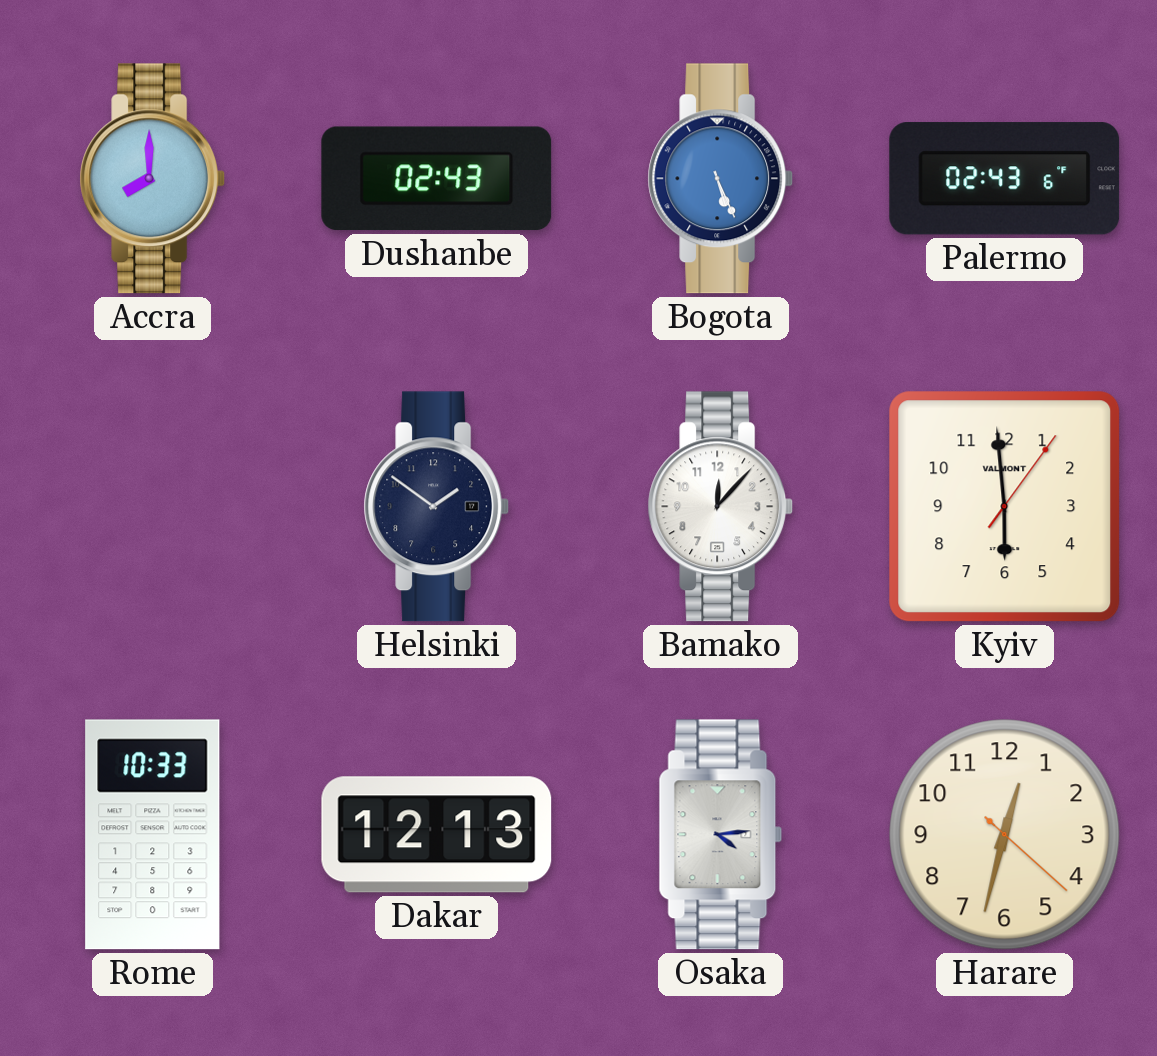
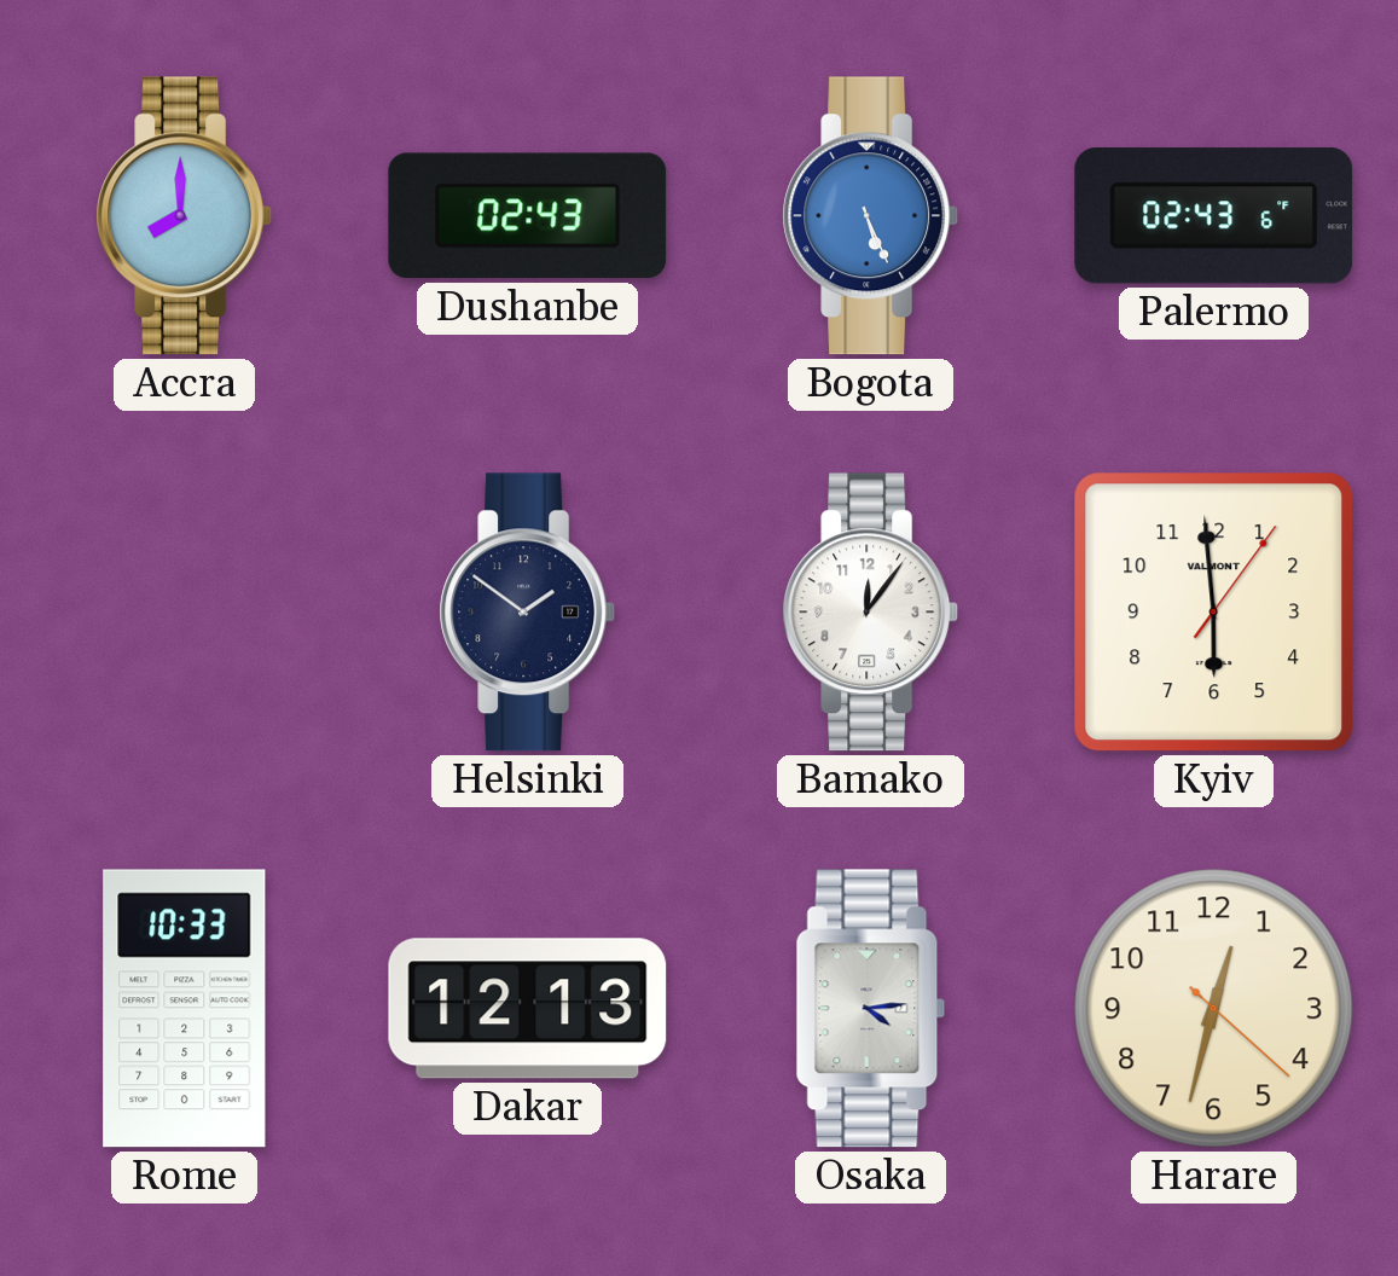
Bamako: 12:07 -> 12:06
